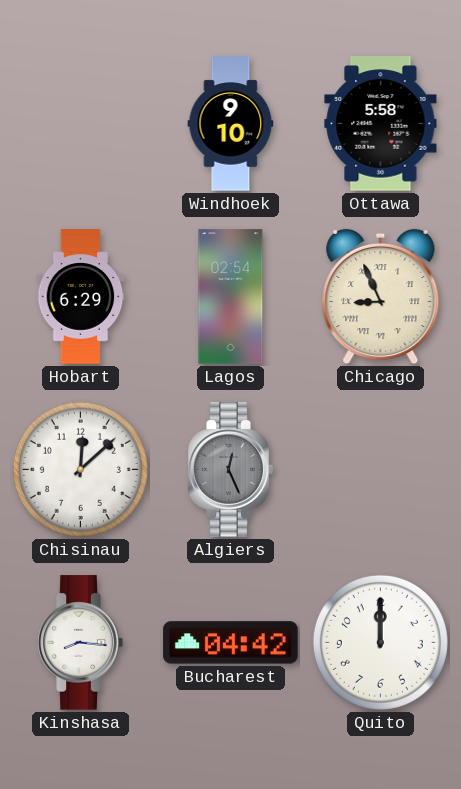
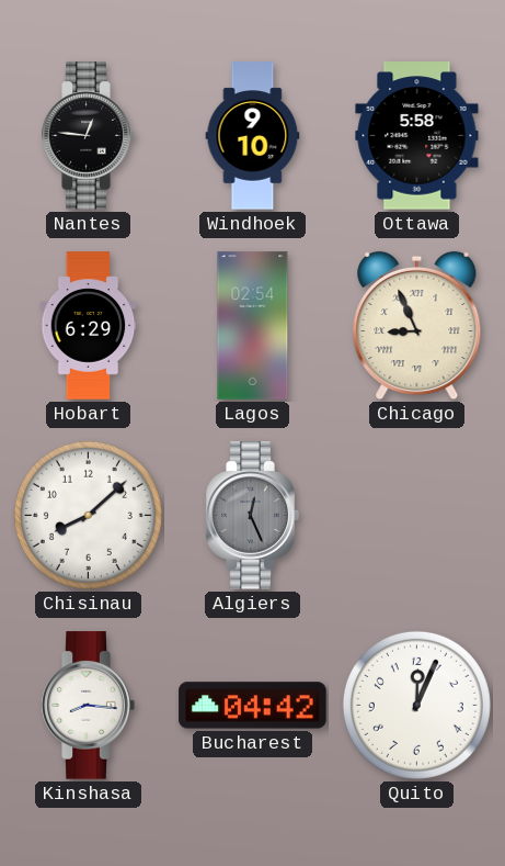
Nantes: none -> 12:46
Chisinau: 12:08 -> 8:08
Quito: 12:00 -> 12:04
